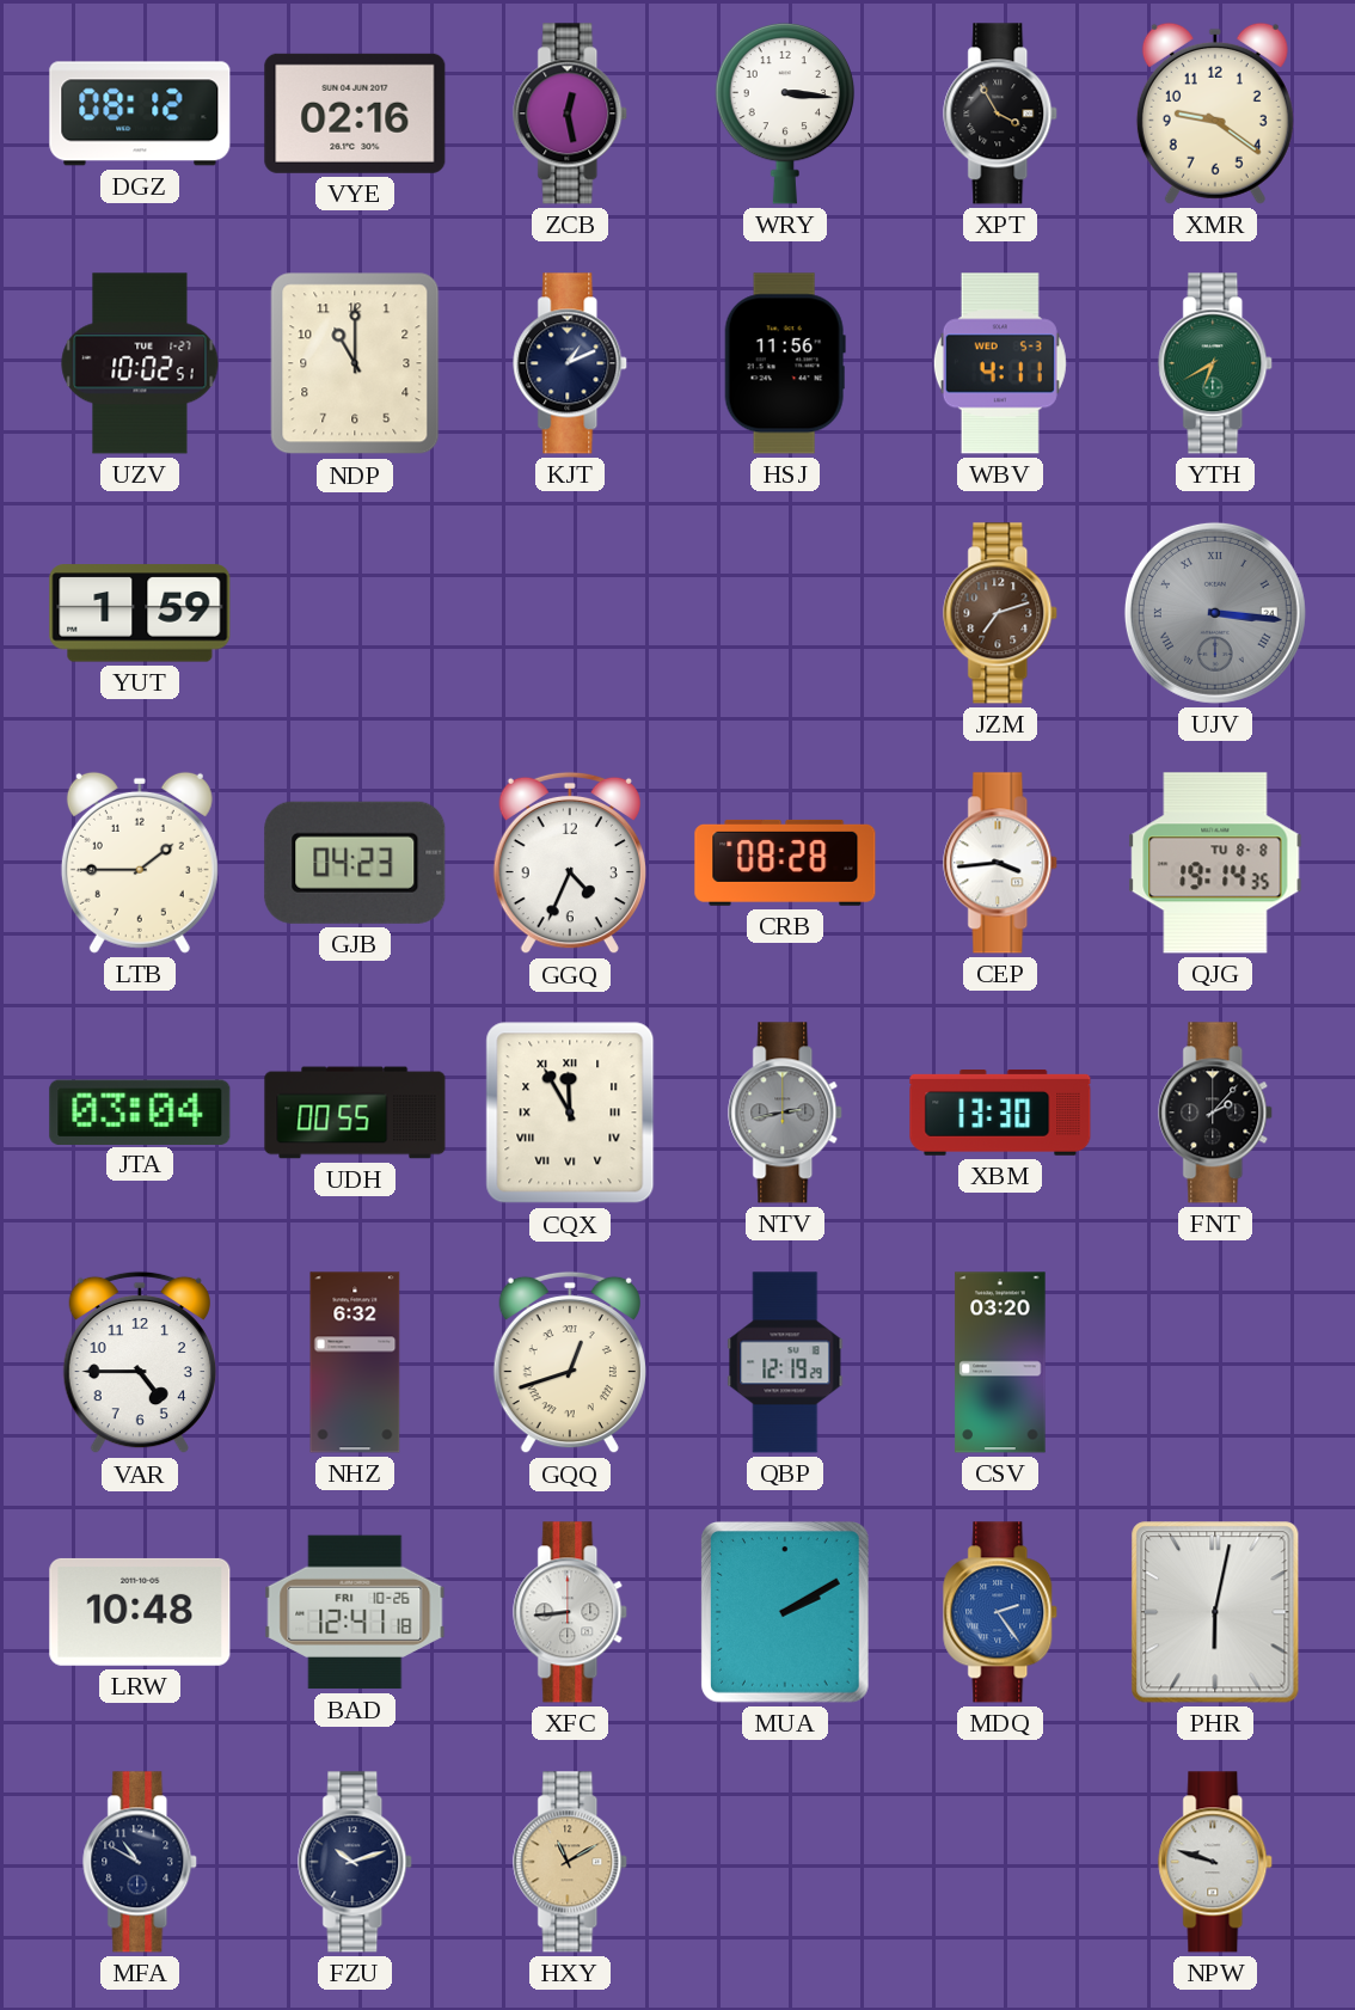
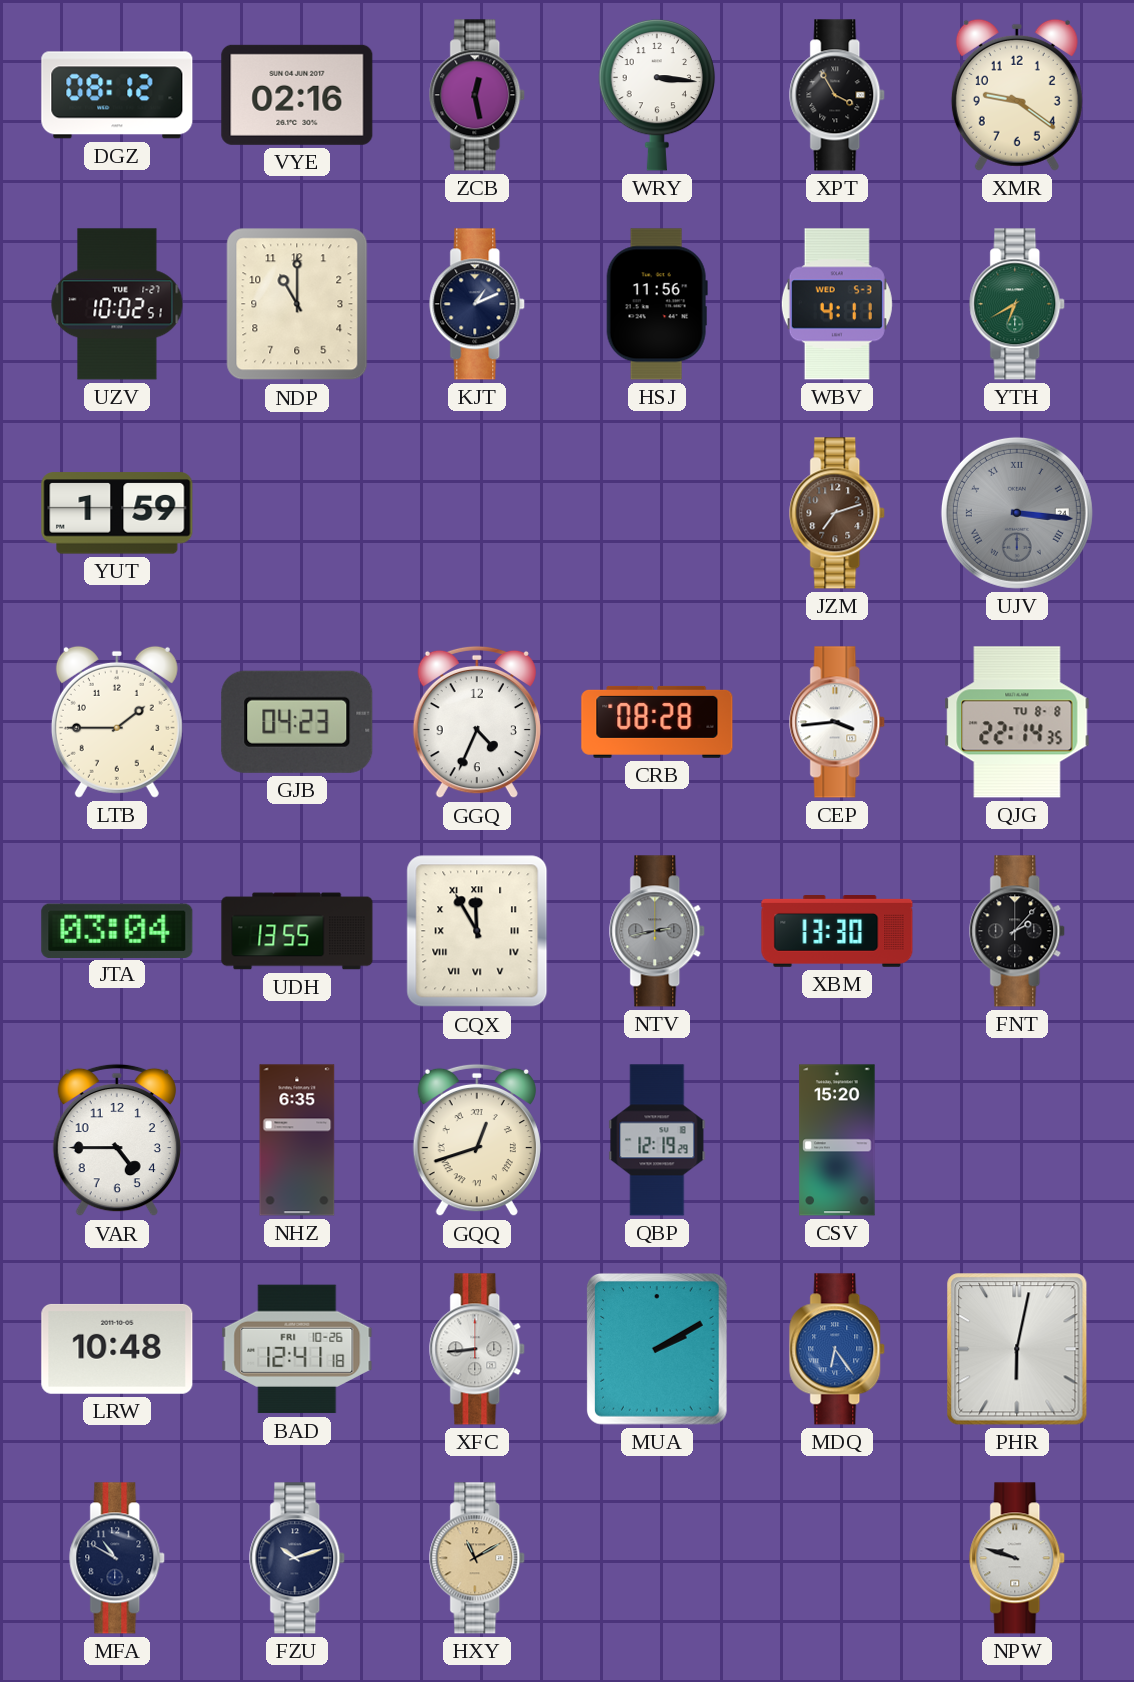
QJG: 19:14 -> 22:14
UDH: 00:55 -> 13:55
NHZ: 6:32 -> 6:35
CSV: 03:20 -> 15:20
MDQ: 2:24 -> 6:24
